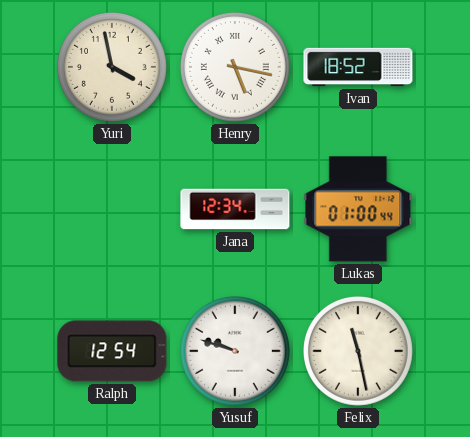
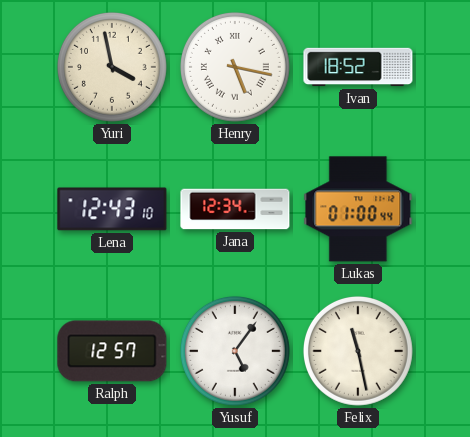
Lena: none -> 12:43
Ralph: 12:54 -> 12:57
Yusuf: 9:48 -> 5:06
